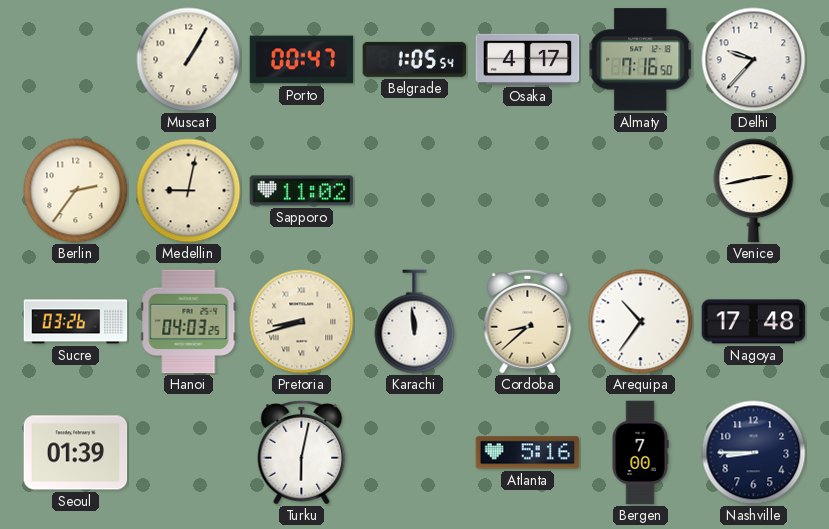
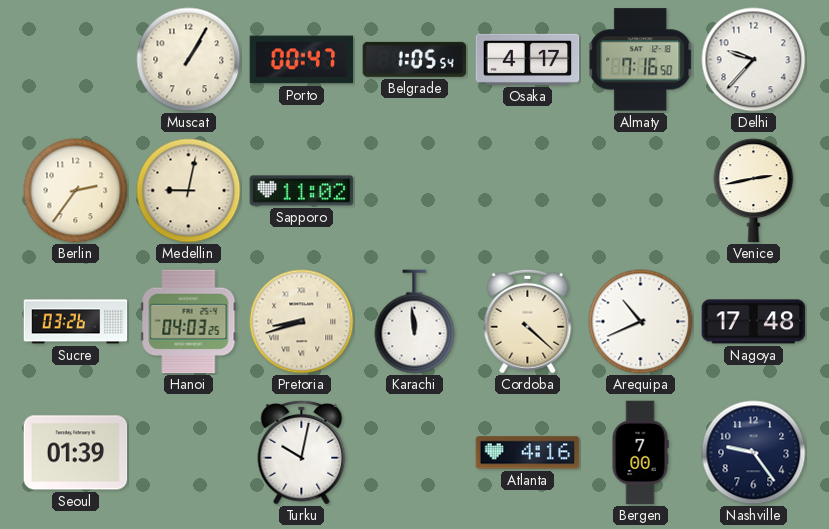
Cordoba: 8:38 -> 4:22
Arequipa: 10:36 -> 10:41
Turku: 6:02 -> 10:02
Atlanta: 5:16 -> 4:16
Nashville: 8:45 -> 9:24
